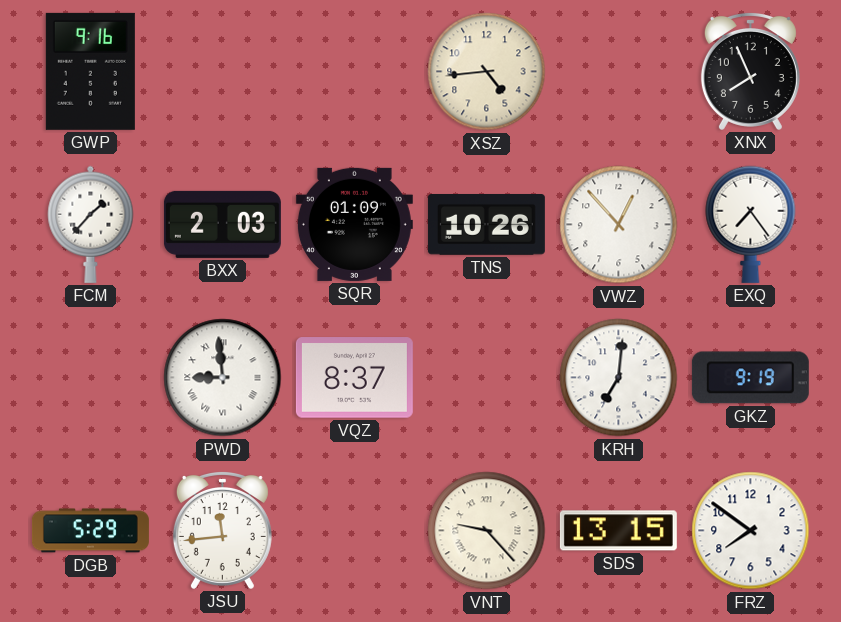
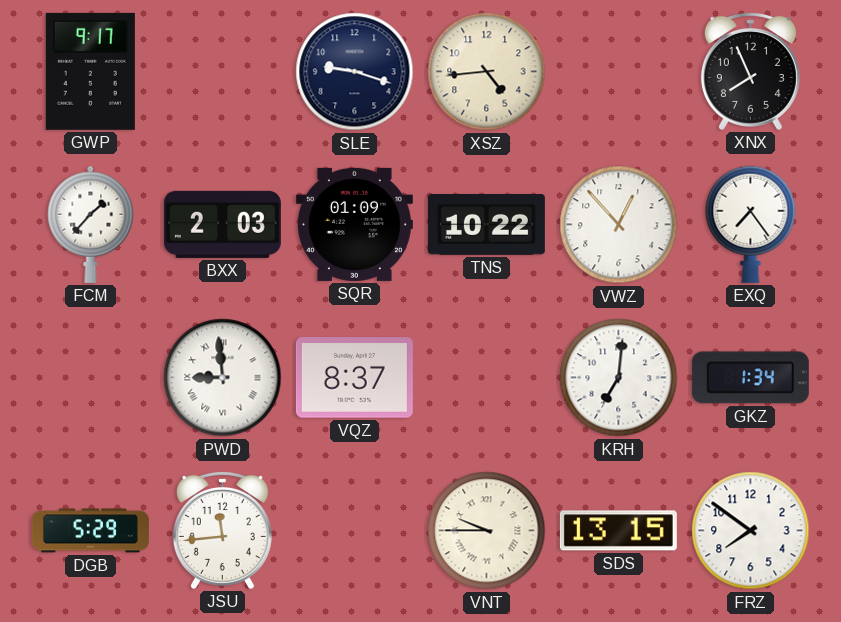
GWP: 9:16 -> 9:17
SLE: none -> 9:18
TNS: 10:26 -> 10:22
GKZ: 9:19 -> 1:34
VNT: 9:23 -> 9:45
